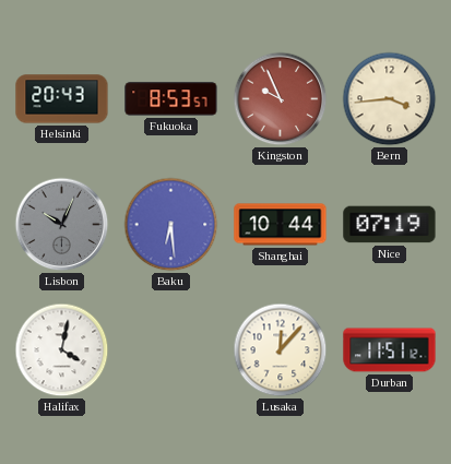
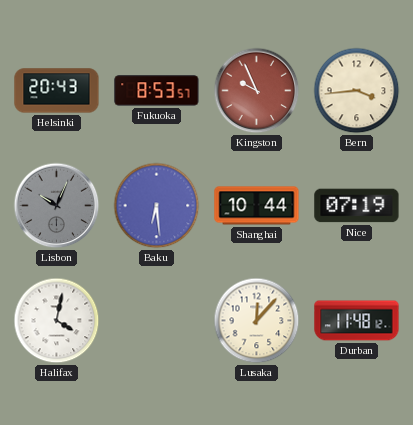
Durban: 11:51 -> 11:48
